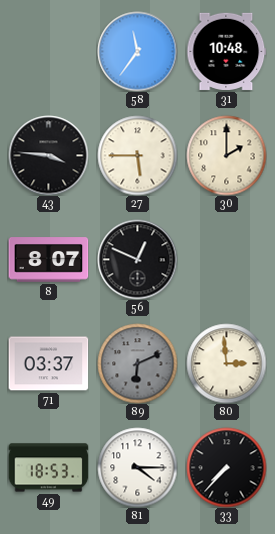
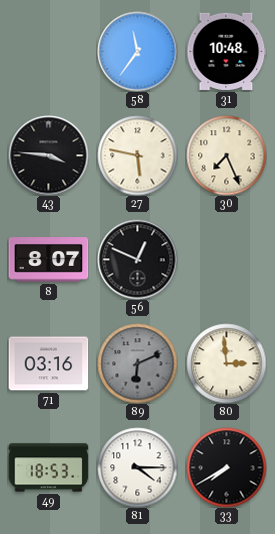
27: 5:45 -> 5:47
30: 2:00 -> 7:26
71: 03:37 -> 03:16
33: 7:37 -> 7:40
